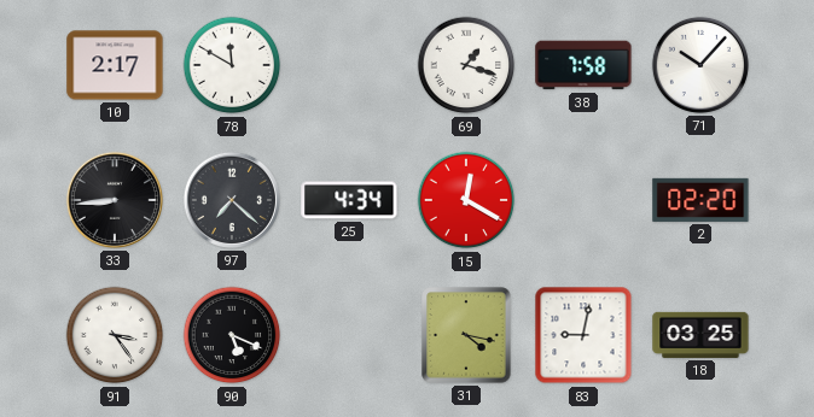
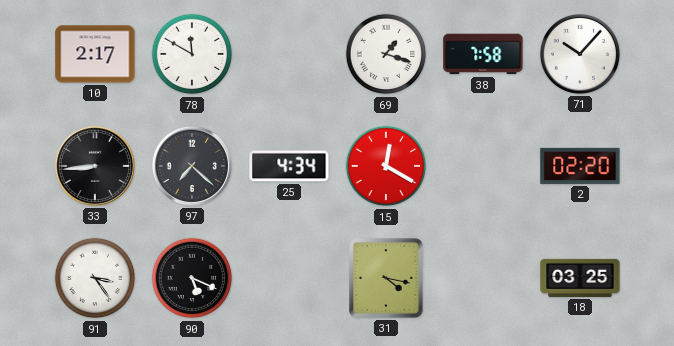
83: 9:02 -> none
